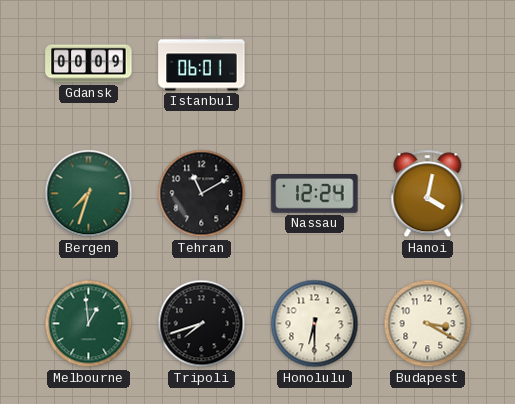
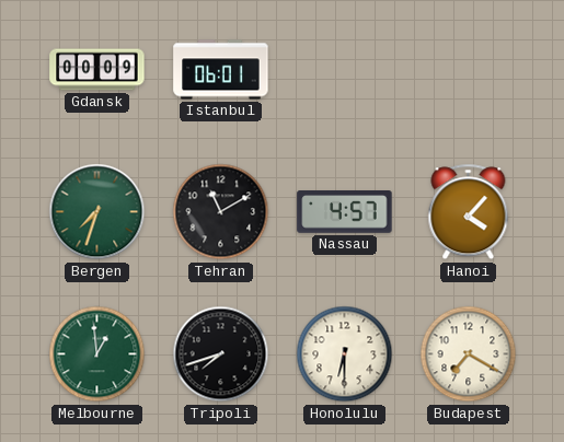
Nassau: 12:24 -> 4:57
Hanoi: 4:02 -> 4:07
Budapest: 3:20 -> 7:20
